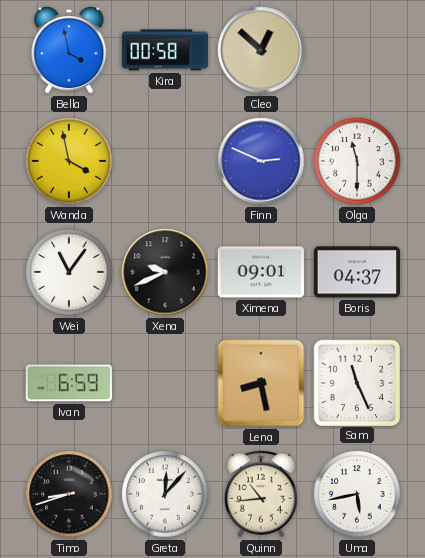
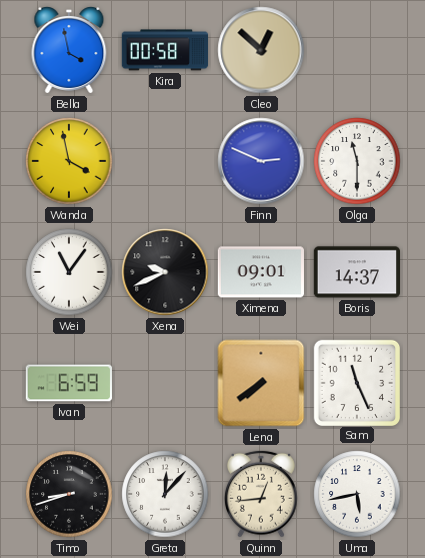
Boris: 04:37 -> 14:37
Lena: 8:28 -> 7:39
Quinn: 10:44 -> 12:44
